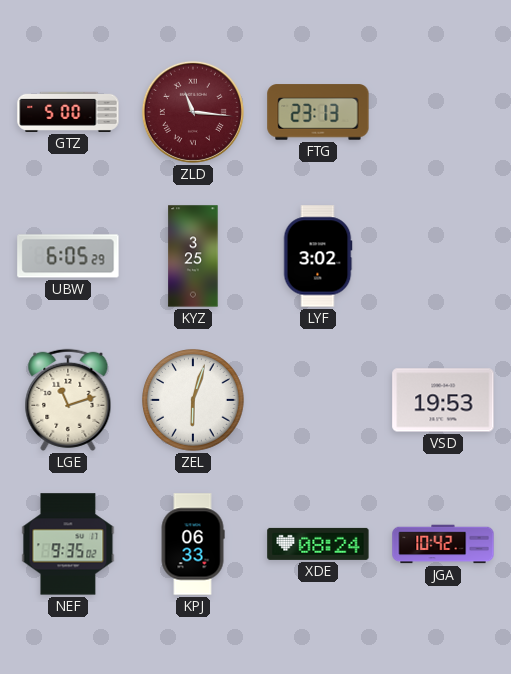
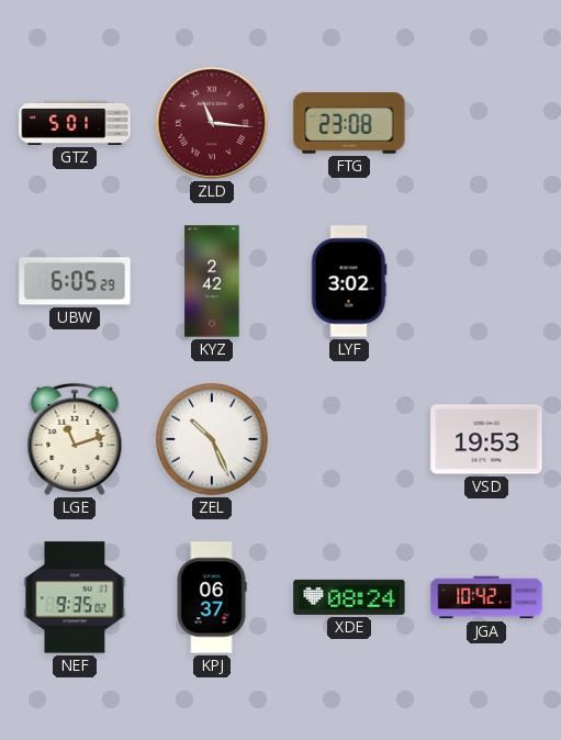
GTZ: 5:00 -> 5:01
FTG: 23:13 -> 23:08
KYZ: 3:25 -> 2:42
ZEL: 6:03 -> 10:26
KPJ: 06:33 -> 06:37
